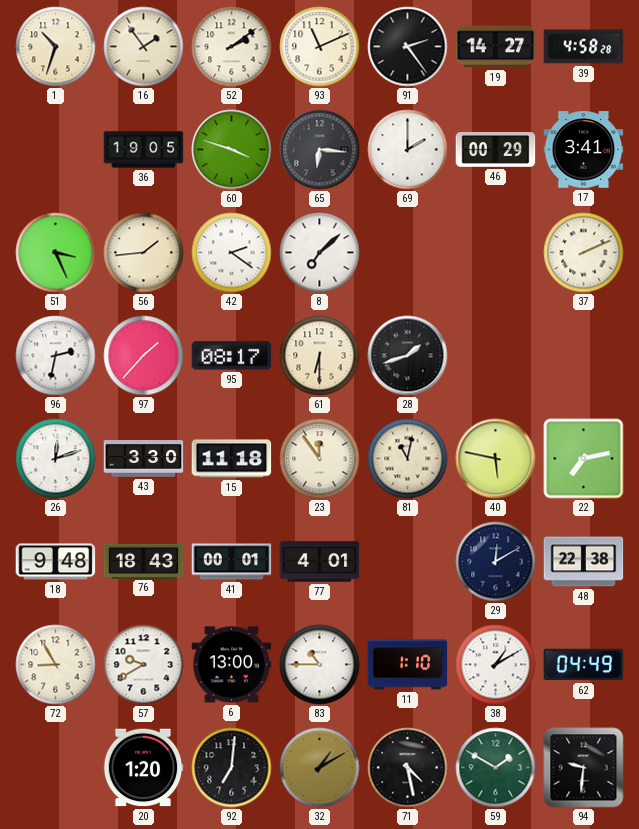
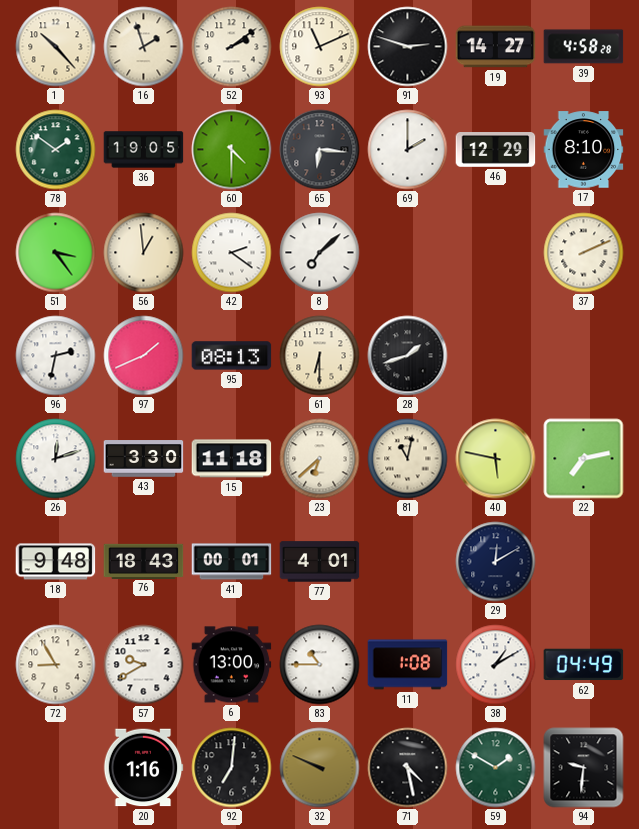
1: 10:33 -> 10:23
16: 1:54 -> 1:57
91: 2:24 -> 2:48
78: none -> 1:51
60: 3:48 -> 4:30
46: 00:29 -> 12:29
17: 3:41 -> 8:10
51: 3:26 -> 3:24
56: 1:44 -> 12:59
97: 1:37 -> 1:41
95: 08:17 -> 08:13
23: 11:54 -> 6:38
48: 22:38 -> none
11: 1:10 -> 1:08
20: 1:20 -> 1:16
32: 1:10 -> 9:49
